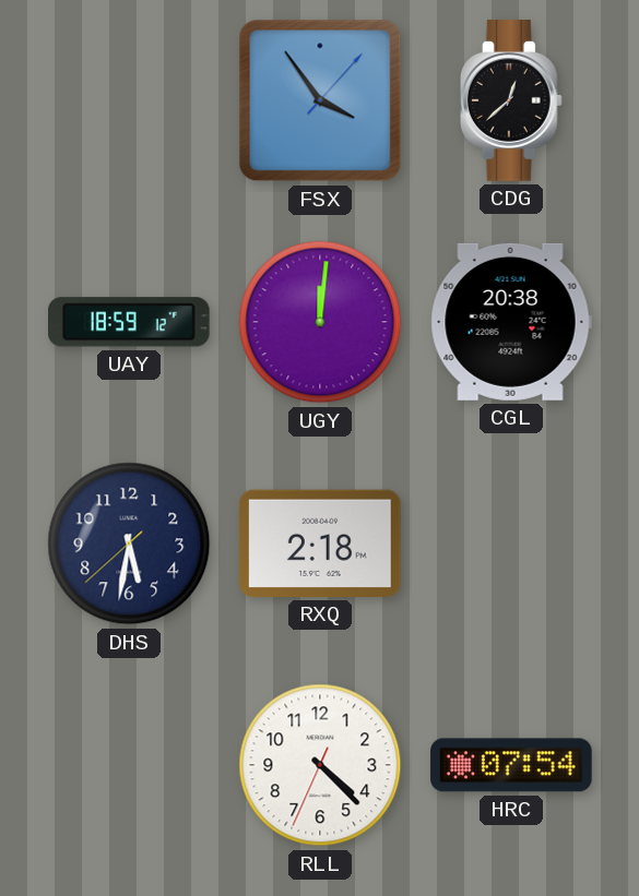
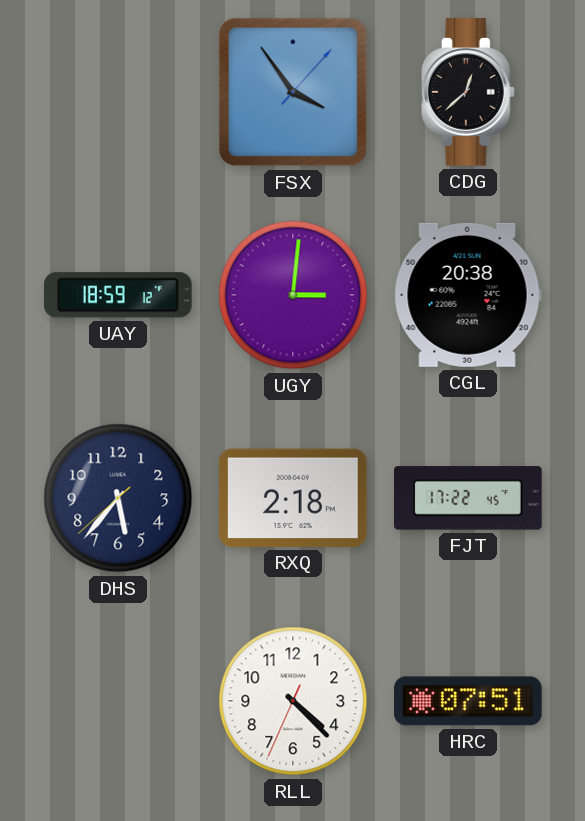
UGY: 12:01 -> 3:01
DHS: 5:31 -> 5:36
FJT: none -> 17:22
HRC: 07:54 -> 07:51
